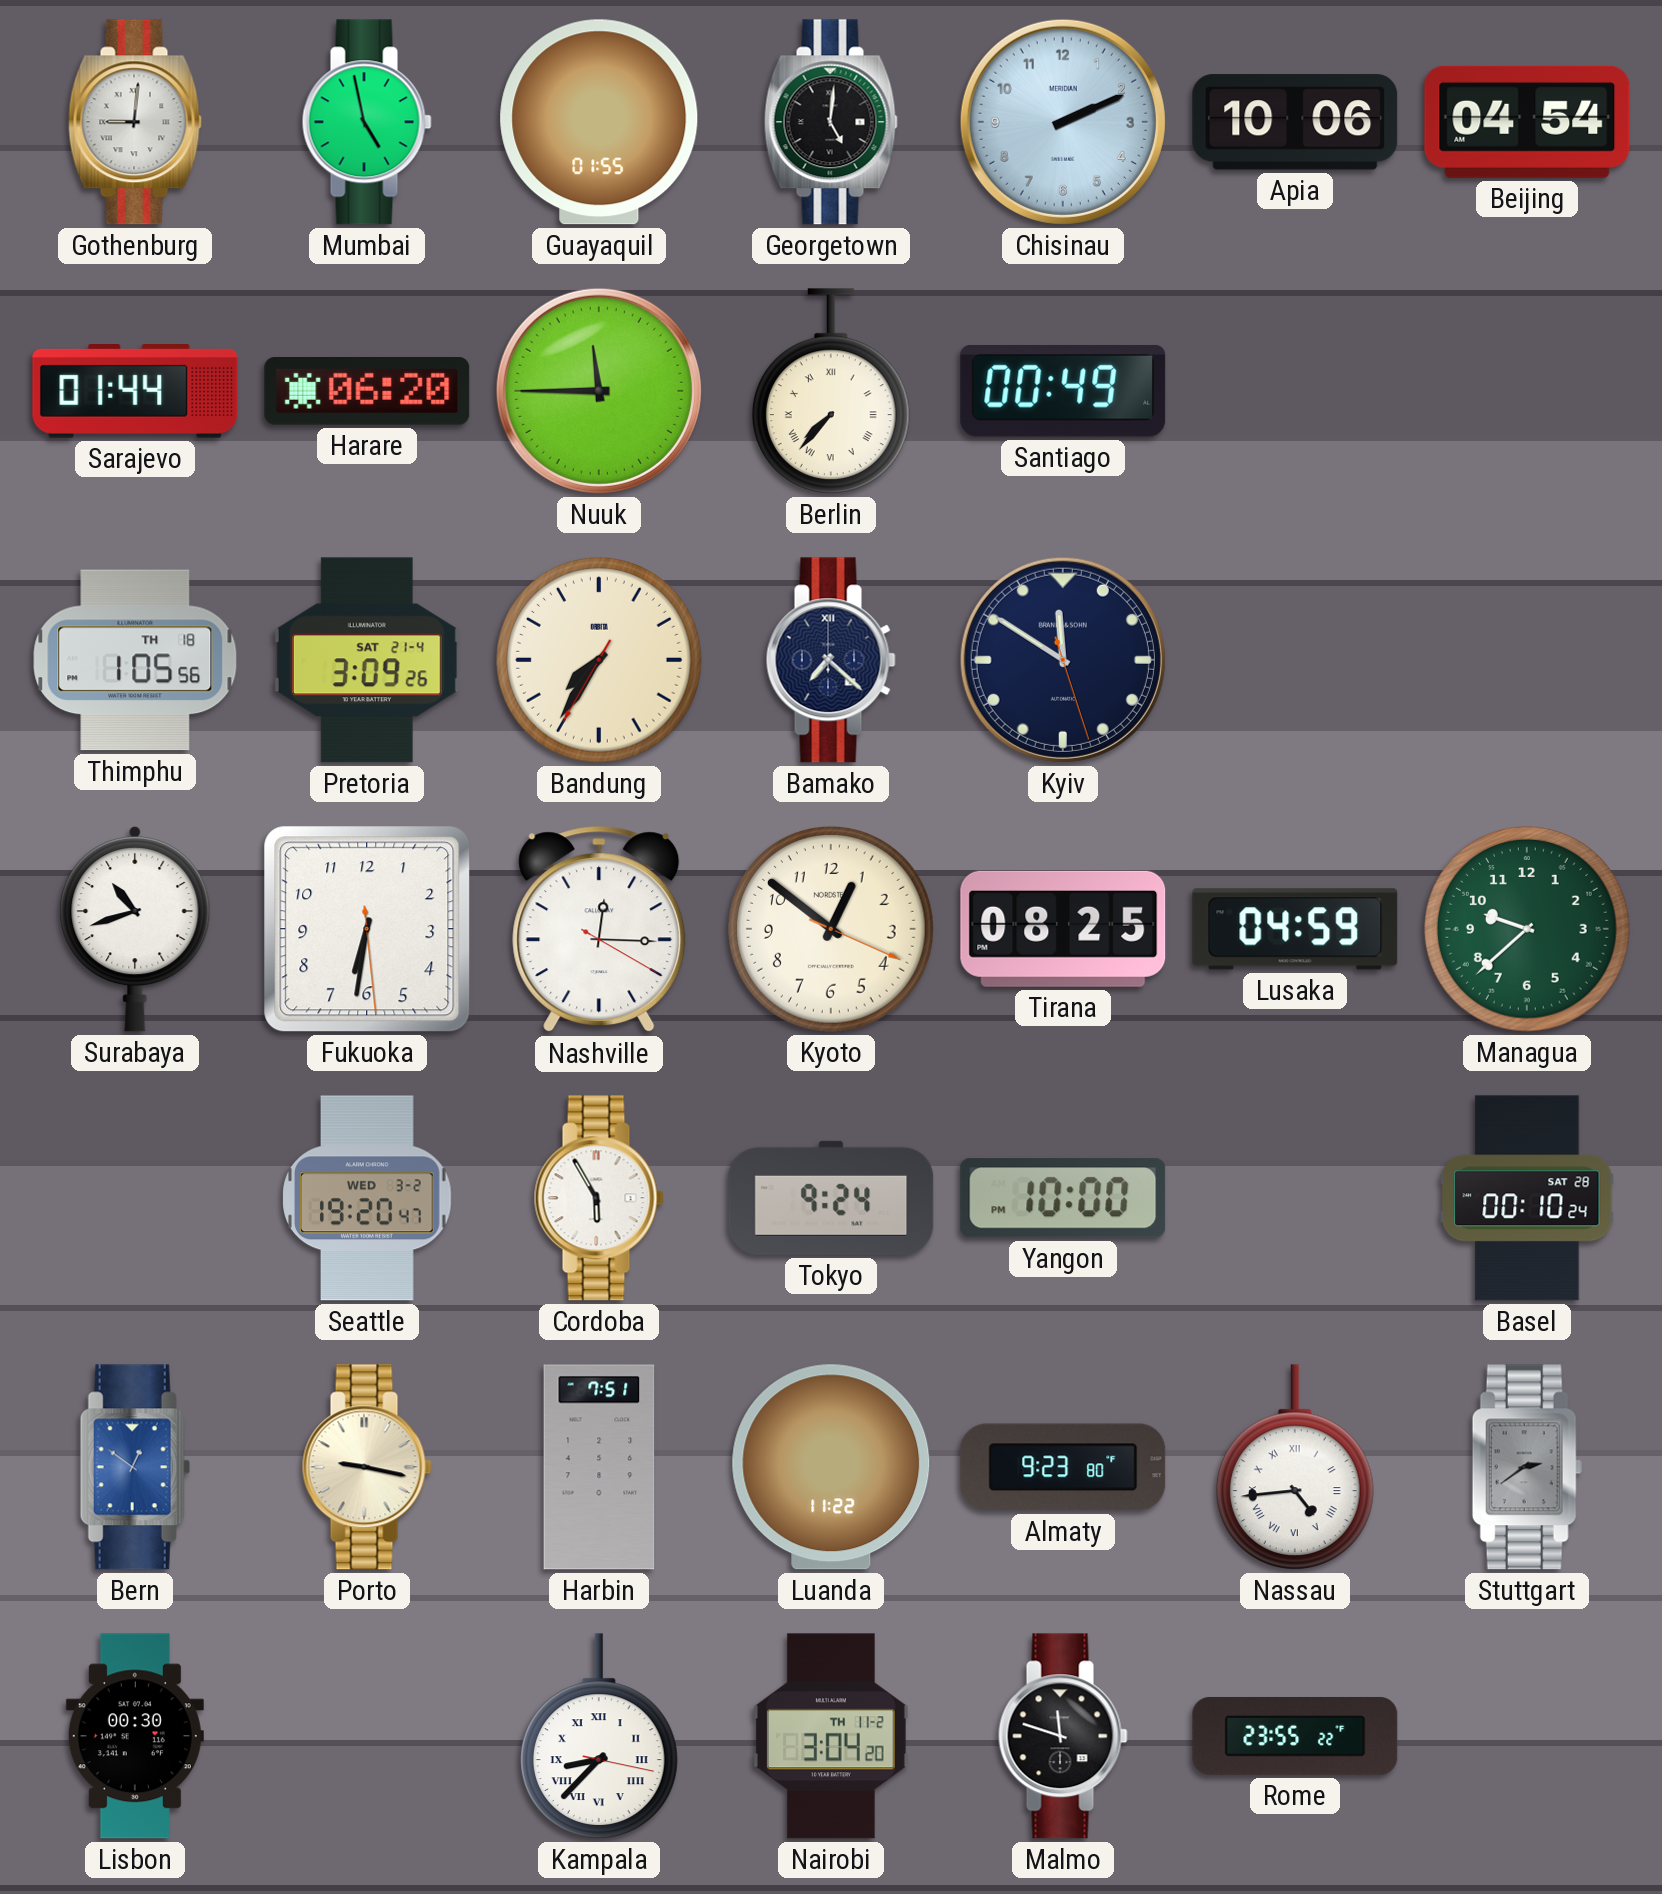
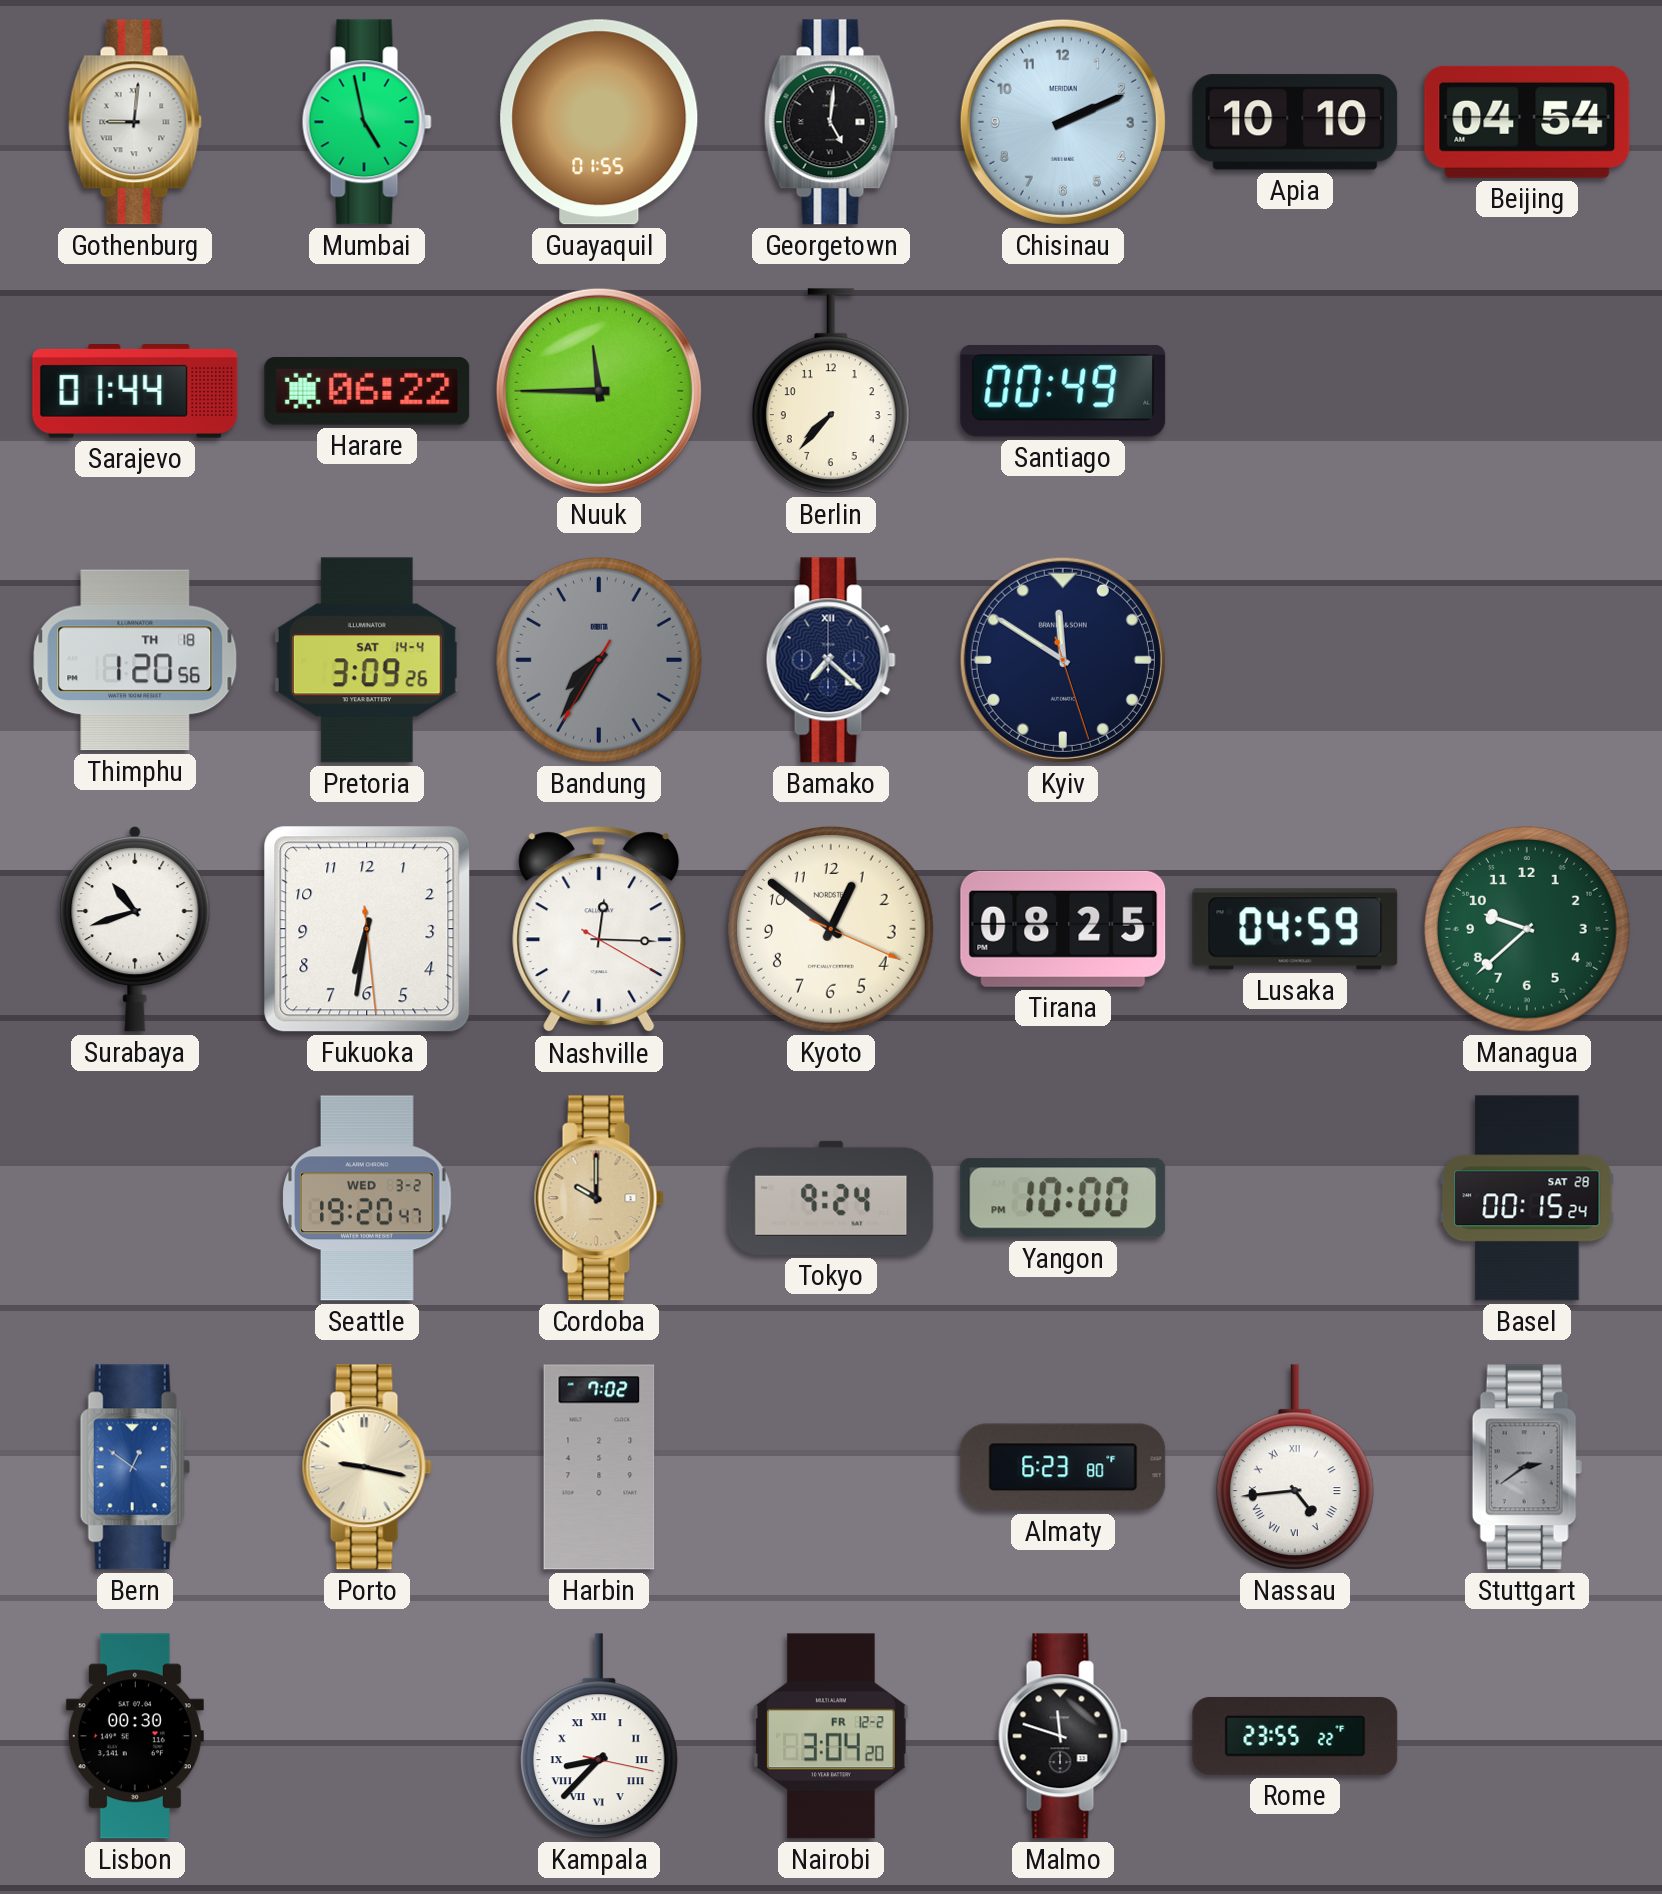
Apia: 10:06 -> 10:10
Harare: 06:20 -> 06:22
Berlin numerals: Roman -> Arabic
Thimphu: 1:05 -> 1:20
Pretoria date: SAT 21-4 -> SAT 14-4
Bandung dial: cream -> grey
Cordoba: 5:55 -> 10:00
Cordoba dial: white -> champagne
Basel: 00:10 -> 00:15
Harbin: 7:51 -> 7:02
Luanda: 11:22 -> none
Almaty: 9:23 -> 6:23
Nairobi date: TH 11-2 -> FR 12-2
